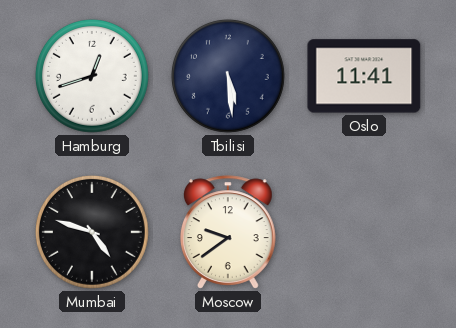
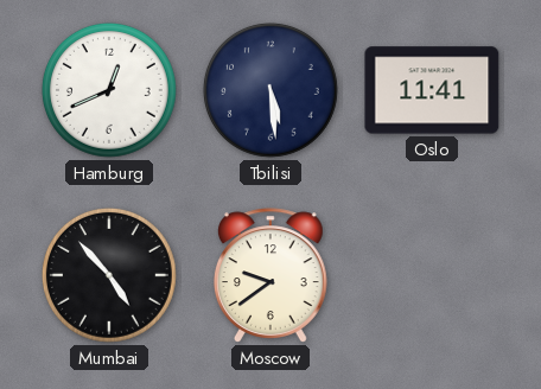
Hamburg: 12:42 -> 12:41
Mumbai: 4:48 -> 4:53
